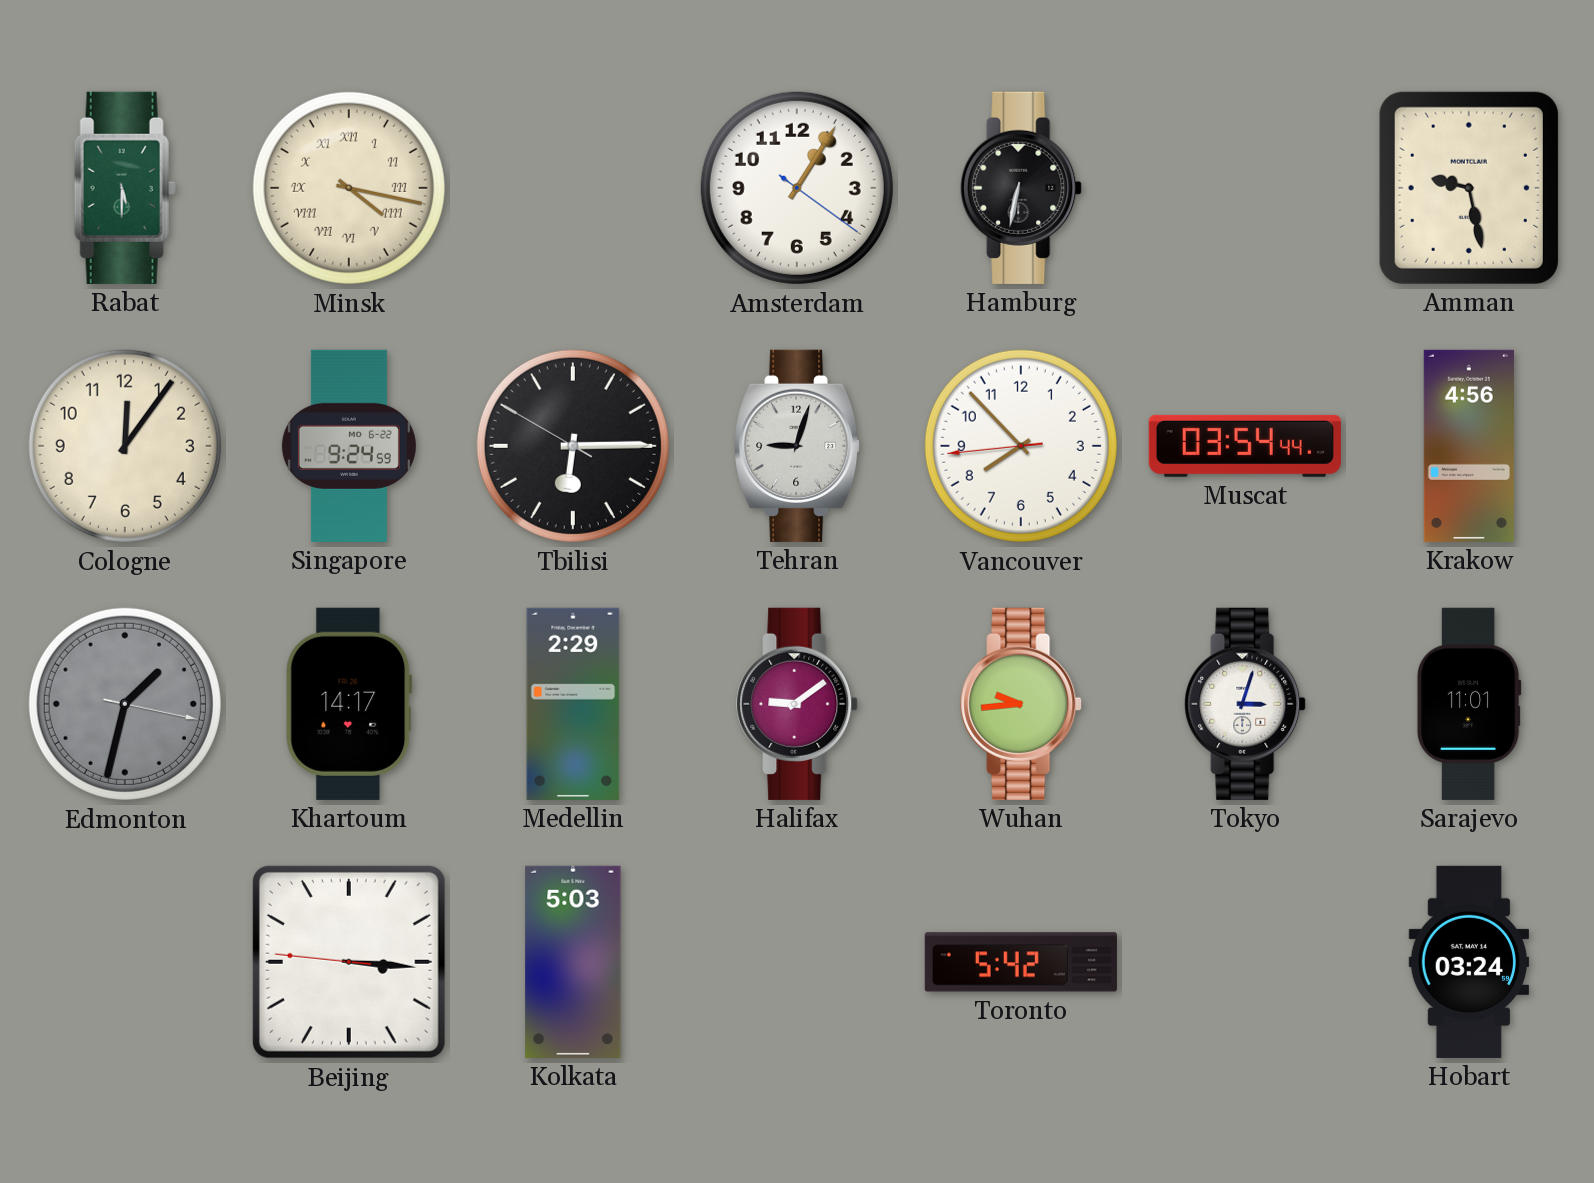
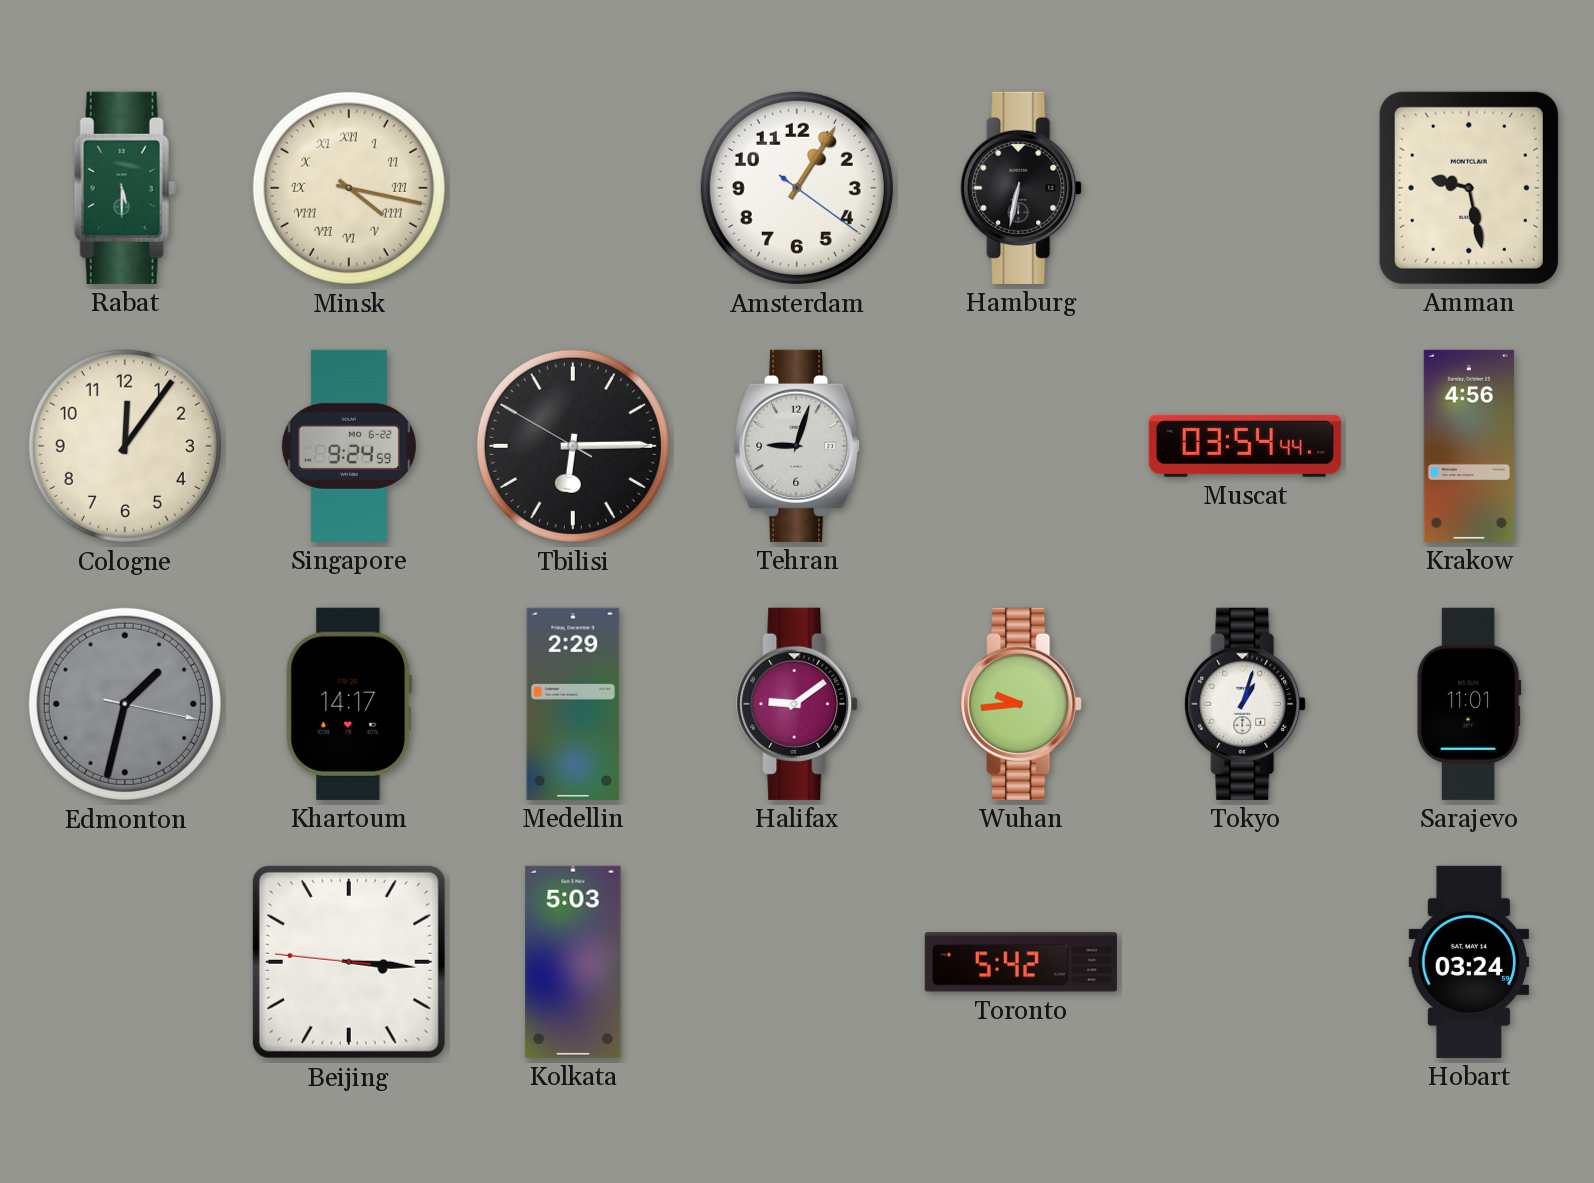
Vancouver: 7:52 -> none
Tokyo: 3:03 -> 1:03
